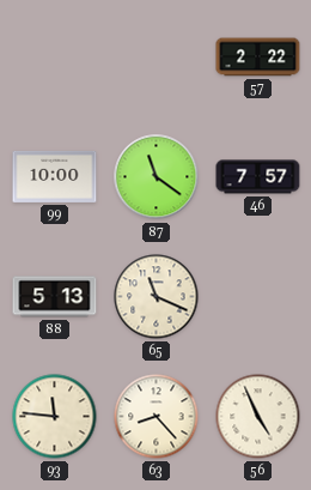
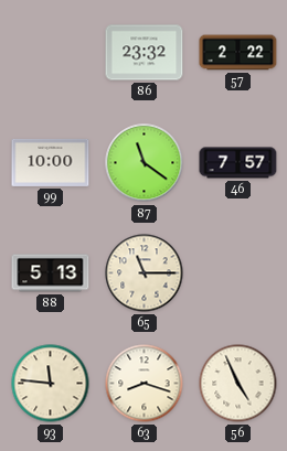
86: none -> 23:32
65: 11:19 -> 11:15
63: 8:23 -> 8:18
